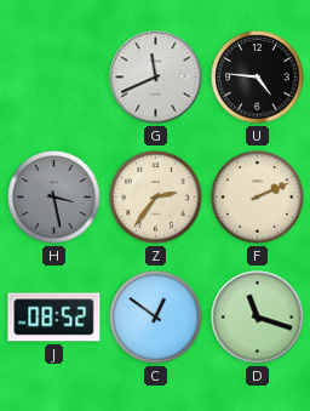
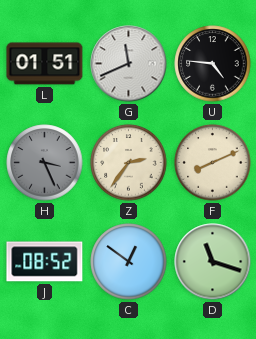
L: none -> 01:51
H: 3:28 -> 3:26
F: 2:11 -> 8:11
